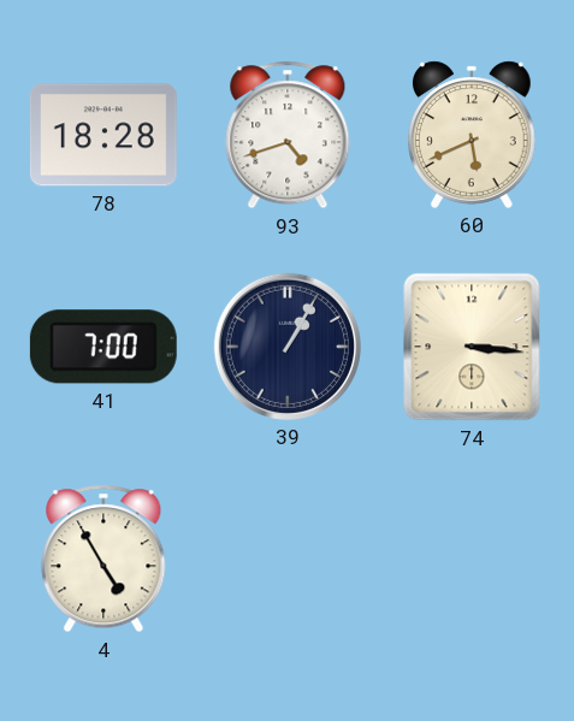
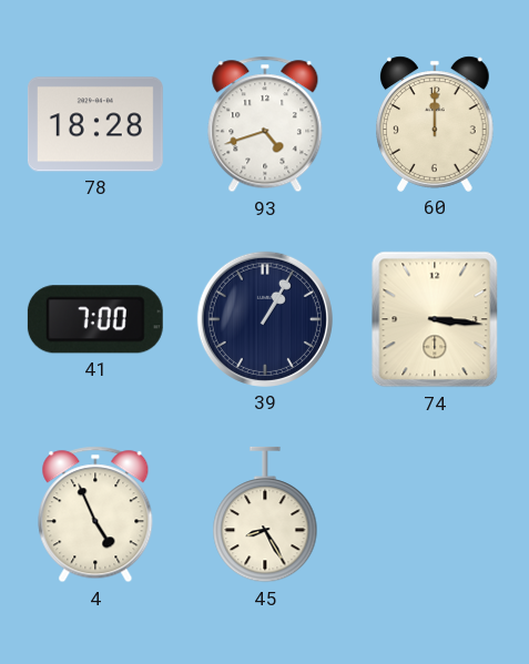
60: 5:41 -> 12:00
4: 4:55 -> 4:56
45: none -> 8:25
